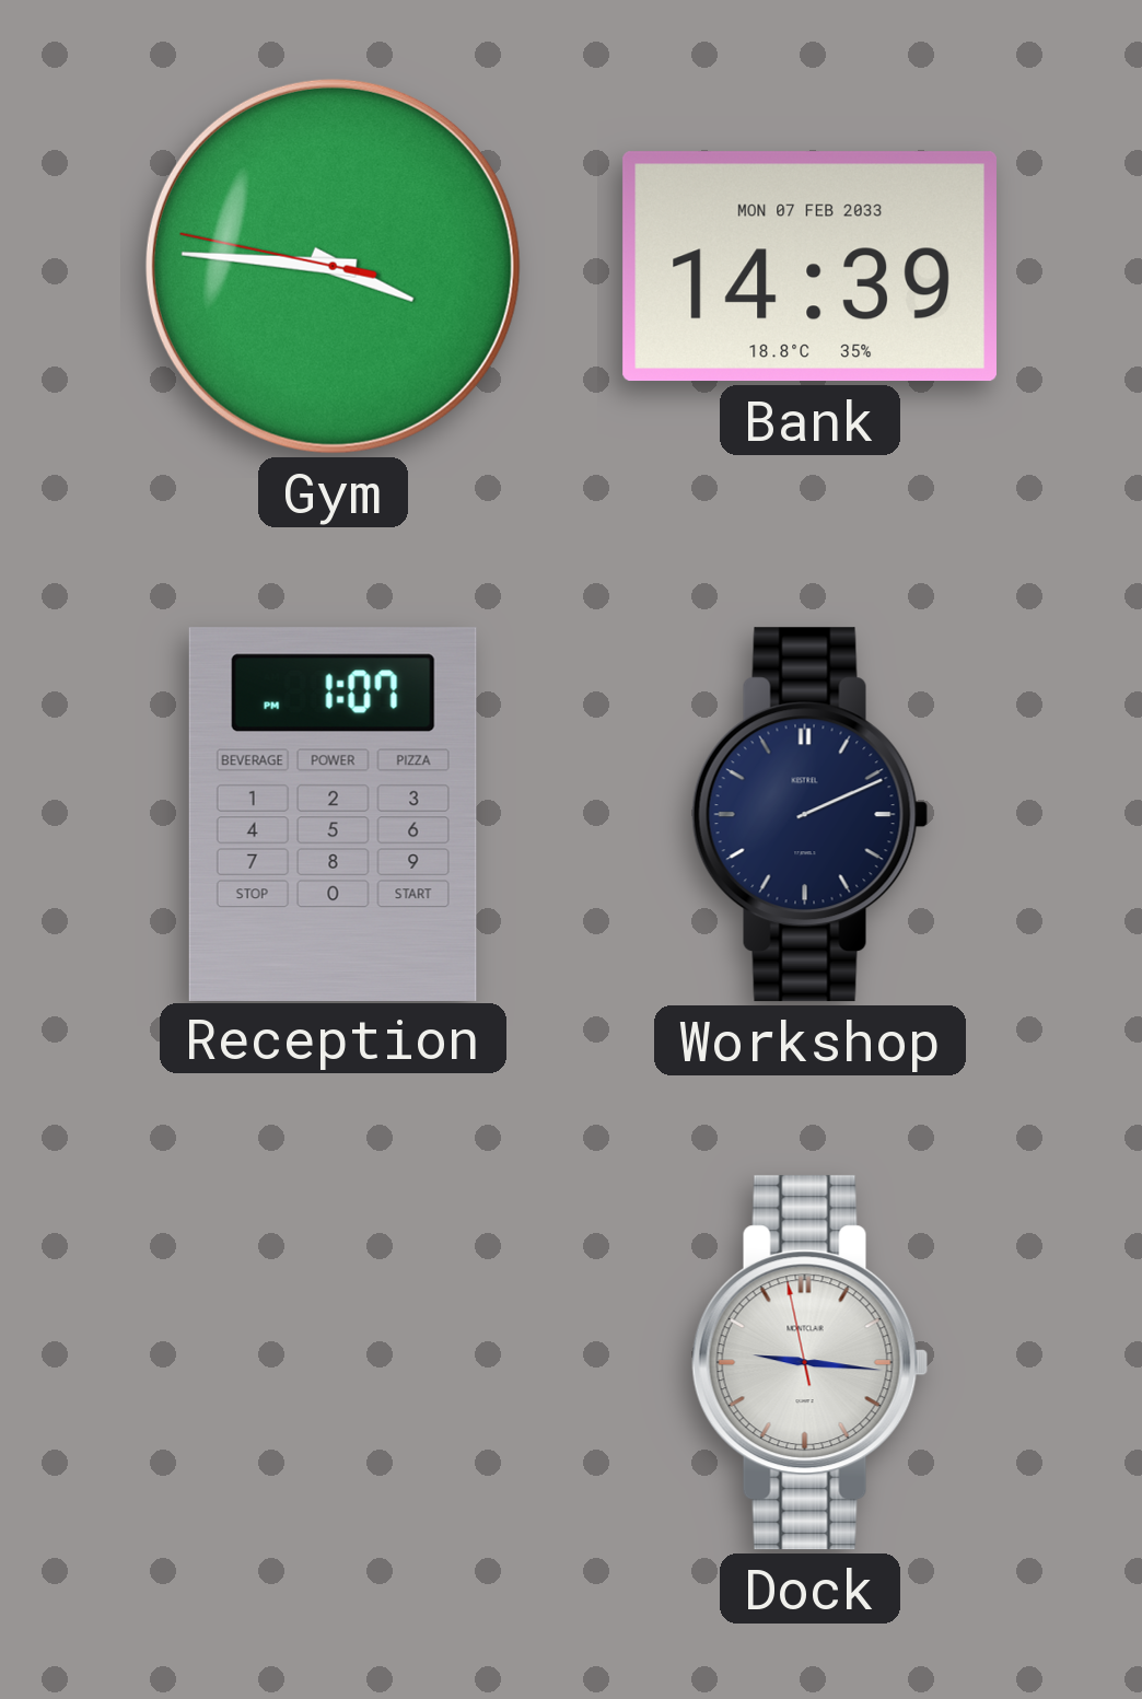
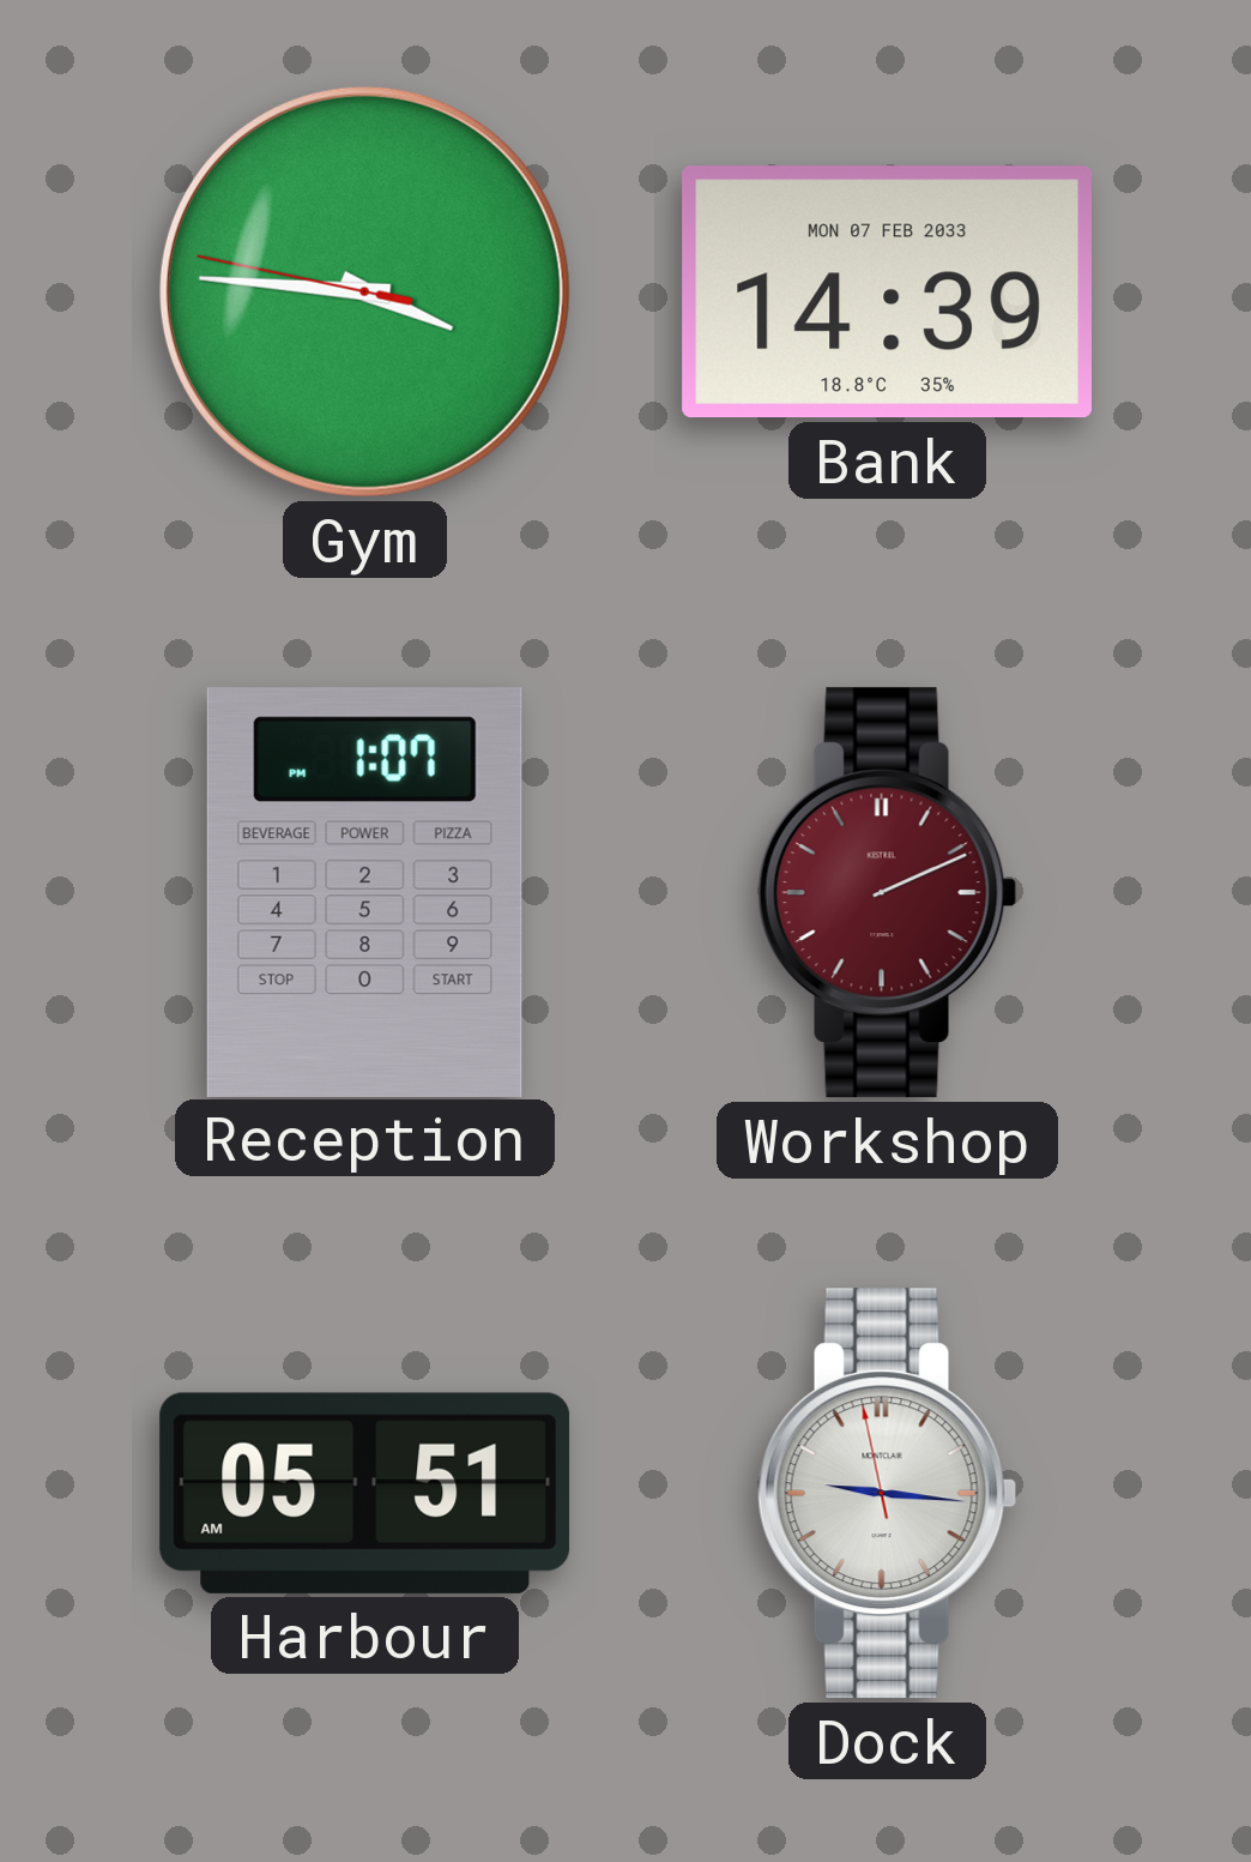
Workshop dial: navy -> burgundy
Harbour: none -> 05:51
